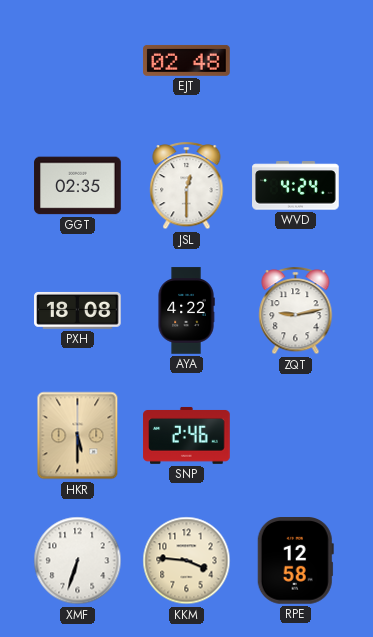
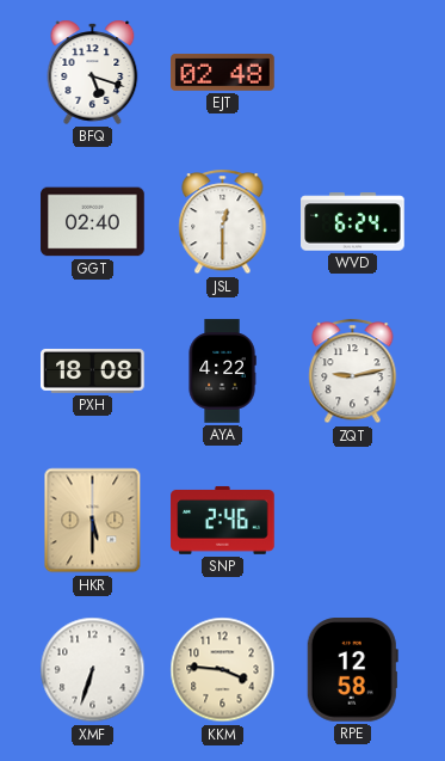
BFQ: none -> 5:18
GGT: 02:35 -> 02:40
WVD: 4:24 -> 6:24
